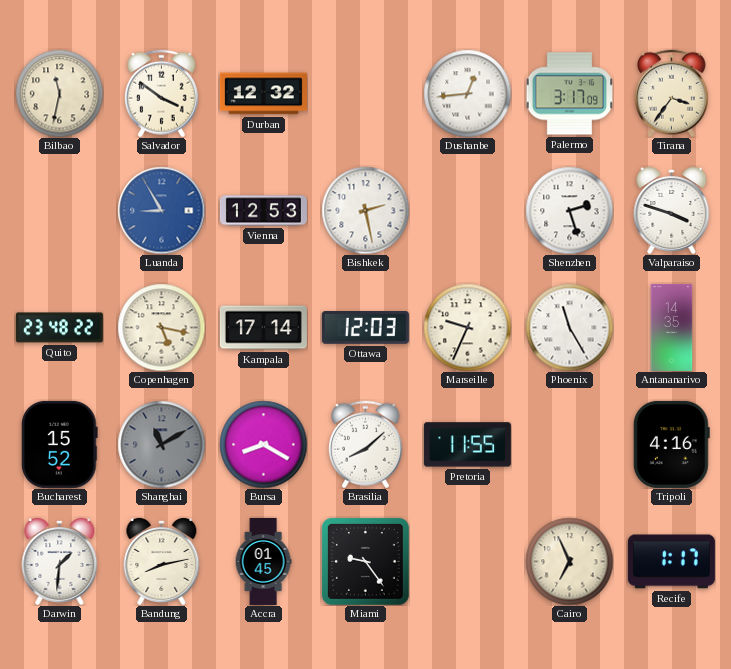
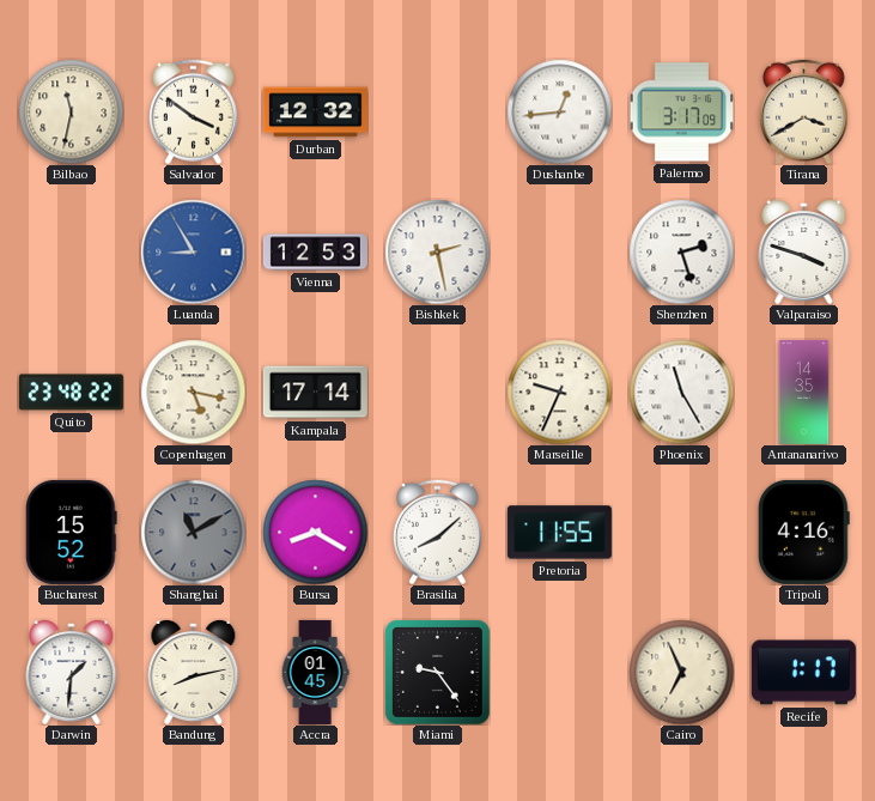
Tirana: 3:36 -> 3:40
Ottawa: 12:03 -> none
